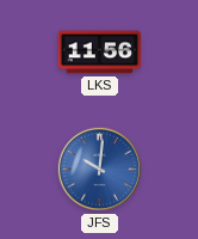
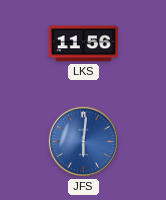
JFS: 10:01 -> 6:01
